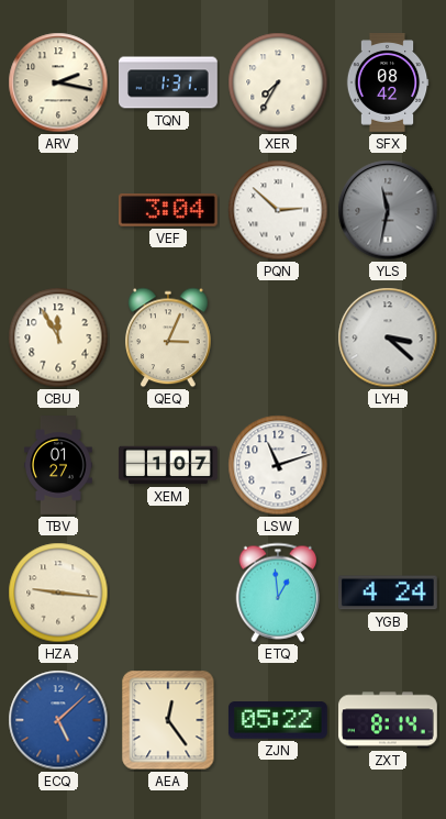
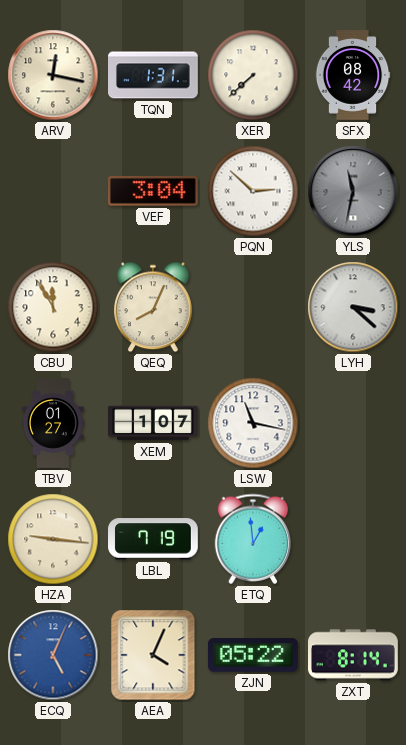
ARV: 2:17 -> 12:17
XER: 7:35 -> 7:38
QEQ: 3:04 -> 8:04
LSW: 11:12 -> 11:17
LBL: none -> 7:19
YGB: 4:24 -> none
ECQ: 5:08 -> 5:04
AEA: 12:24 -> 4:04
